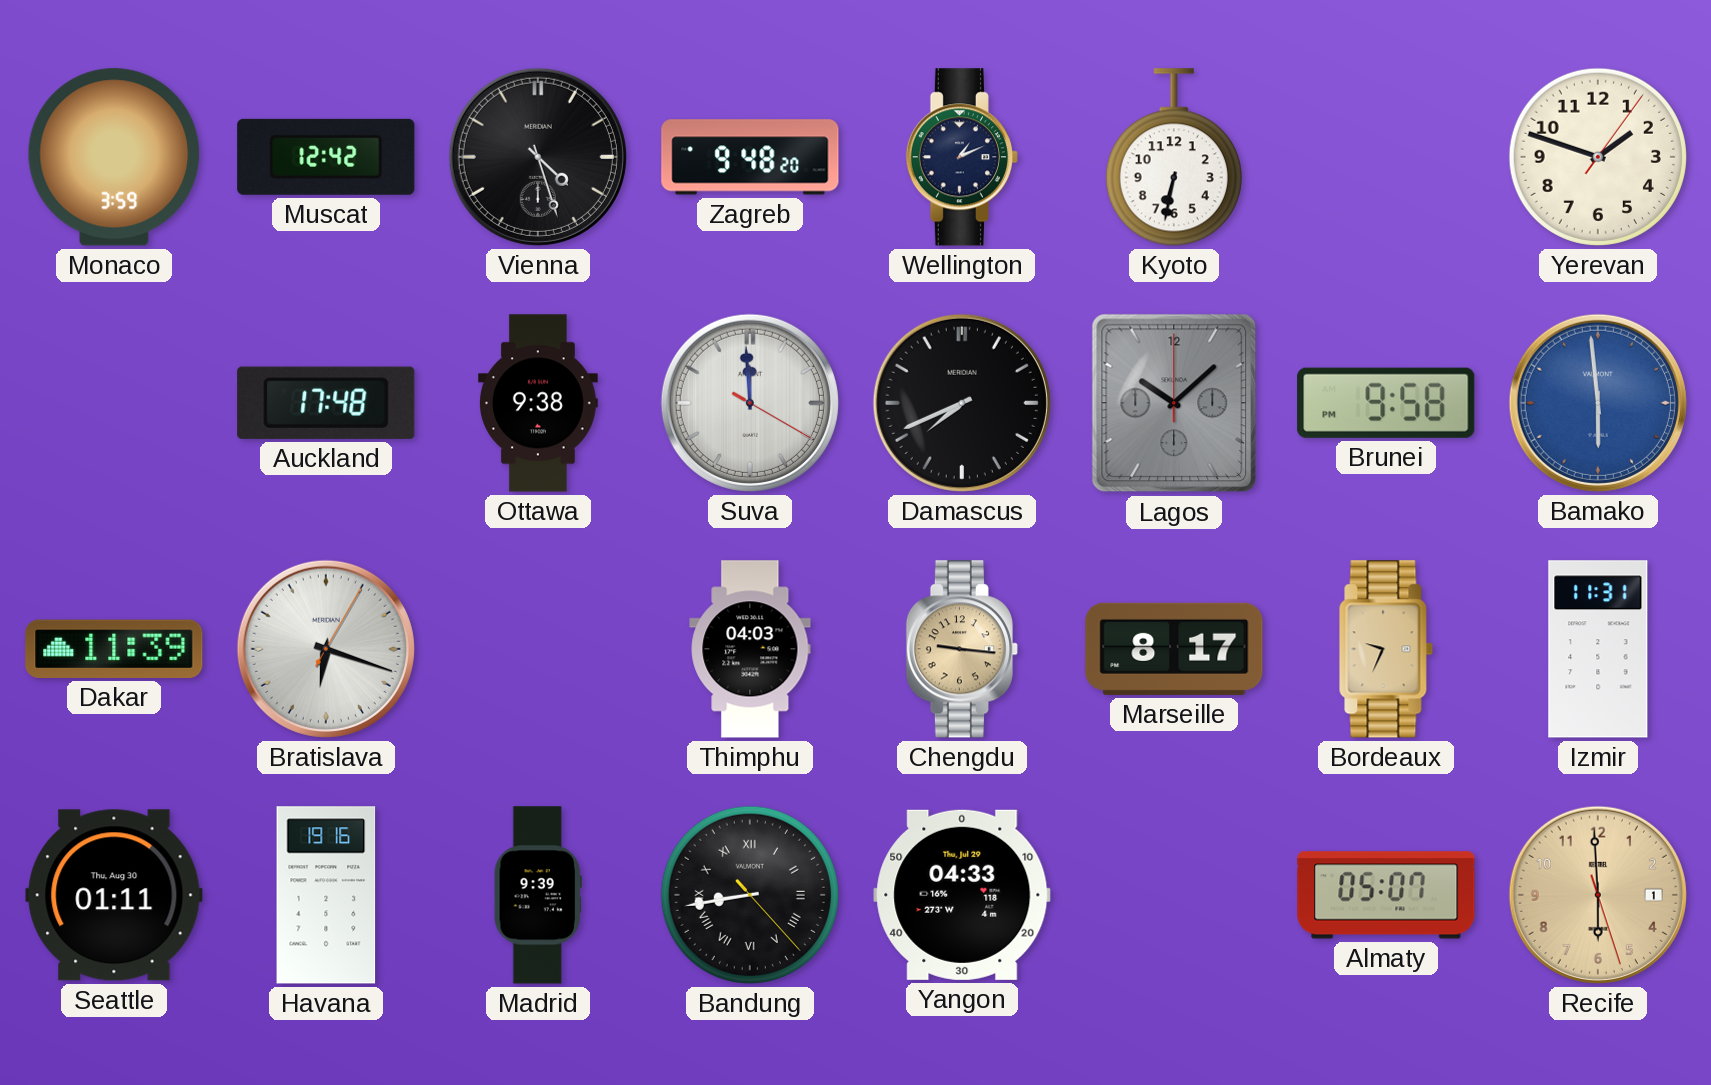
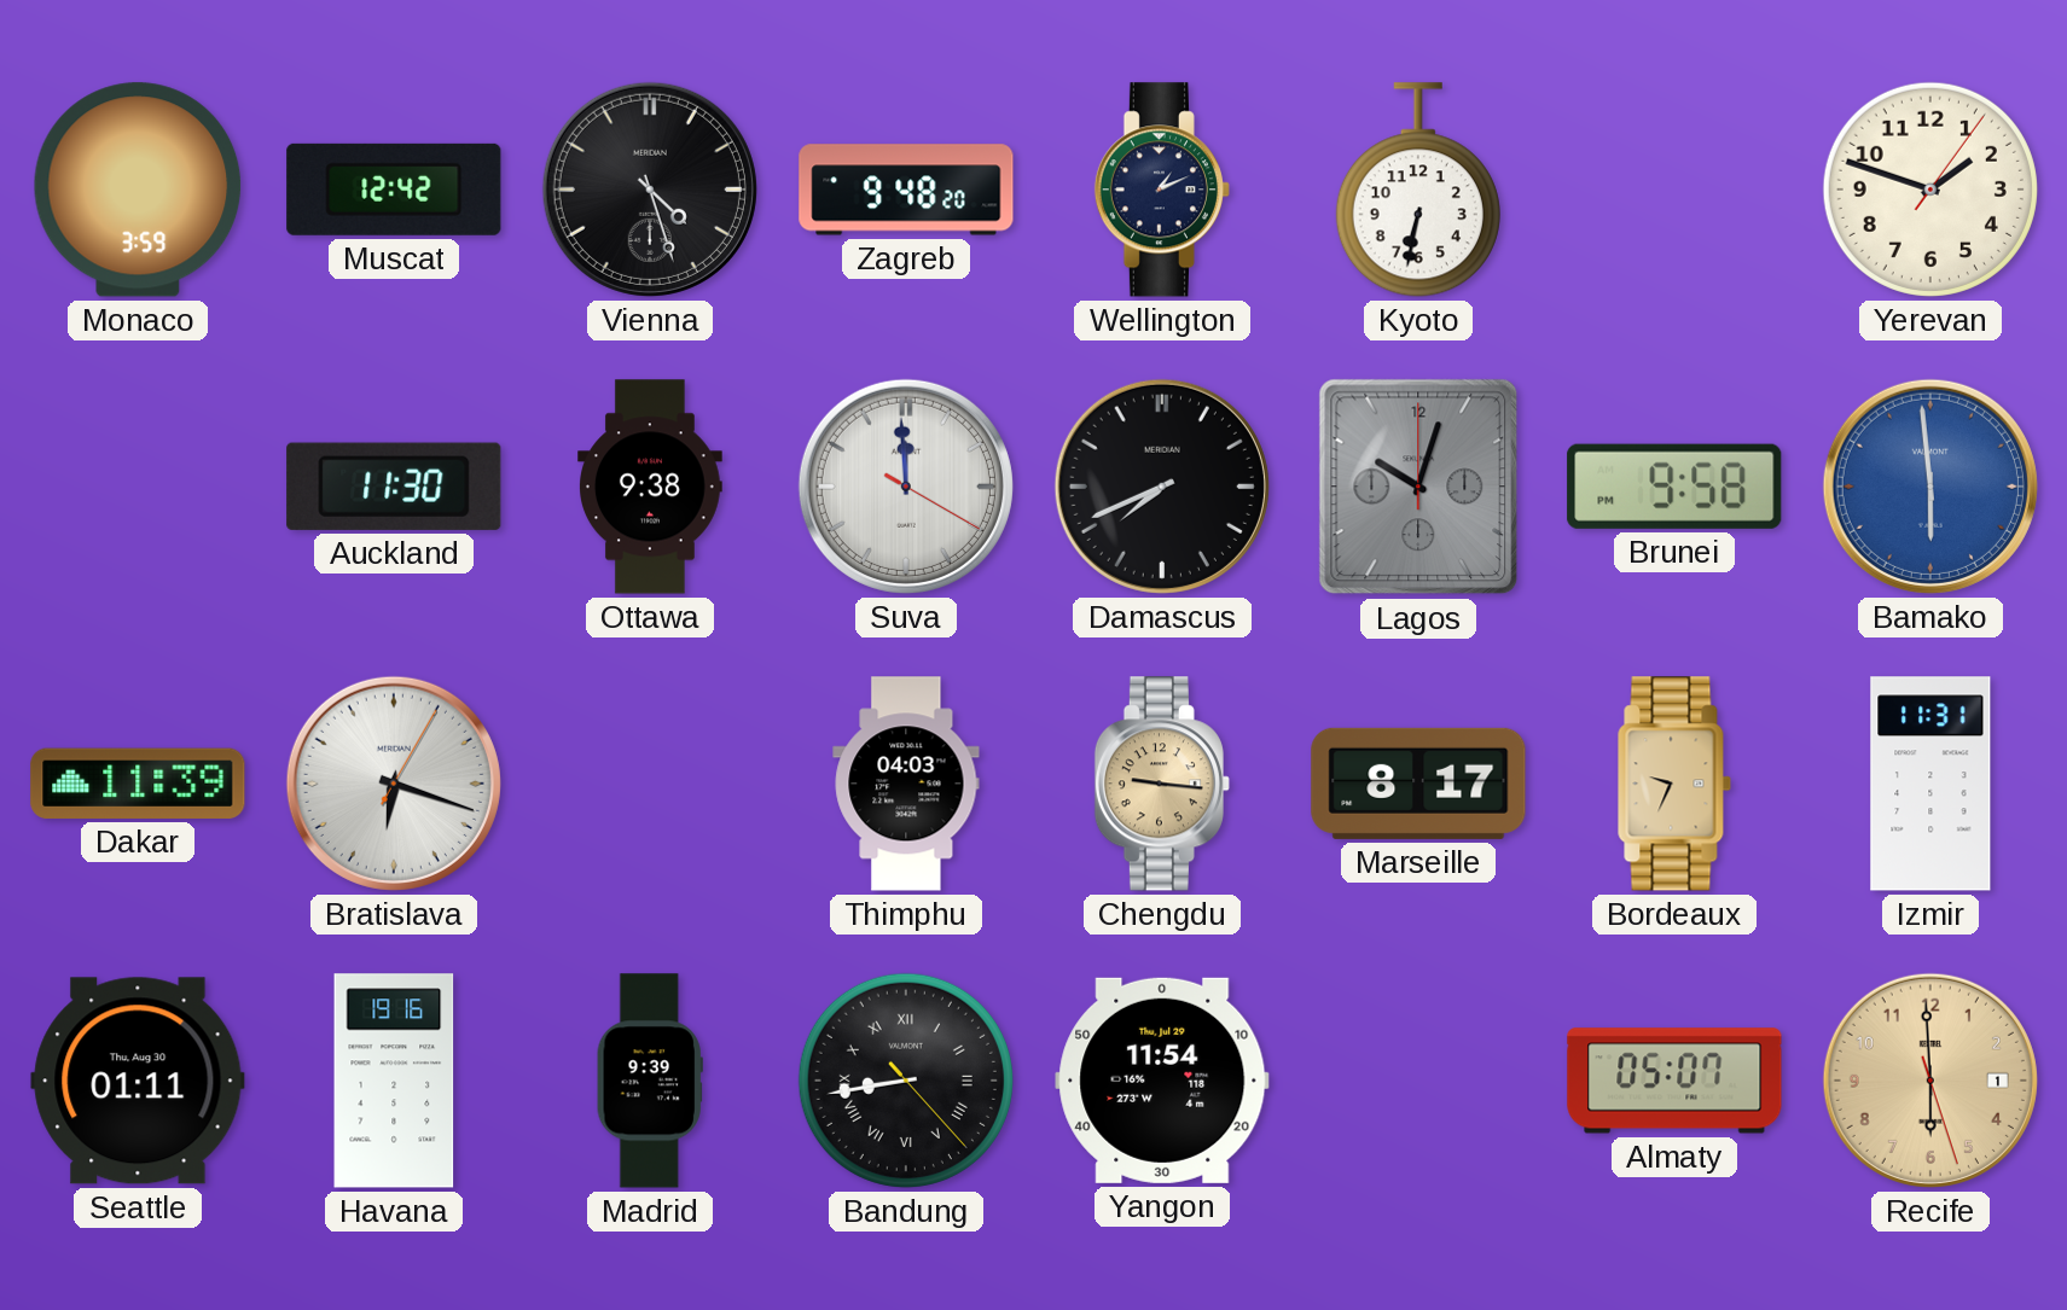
Auckland: 17:48 -> 11:30
Lagos: 10:08 -> 10:03
Yangon: 04:33 -> 11:54
